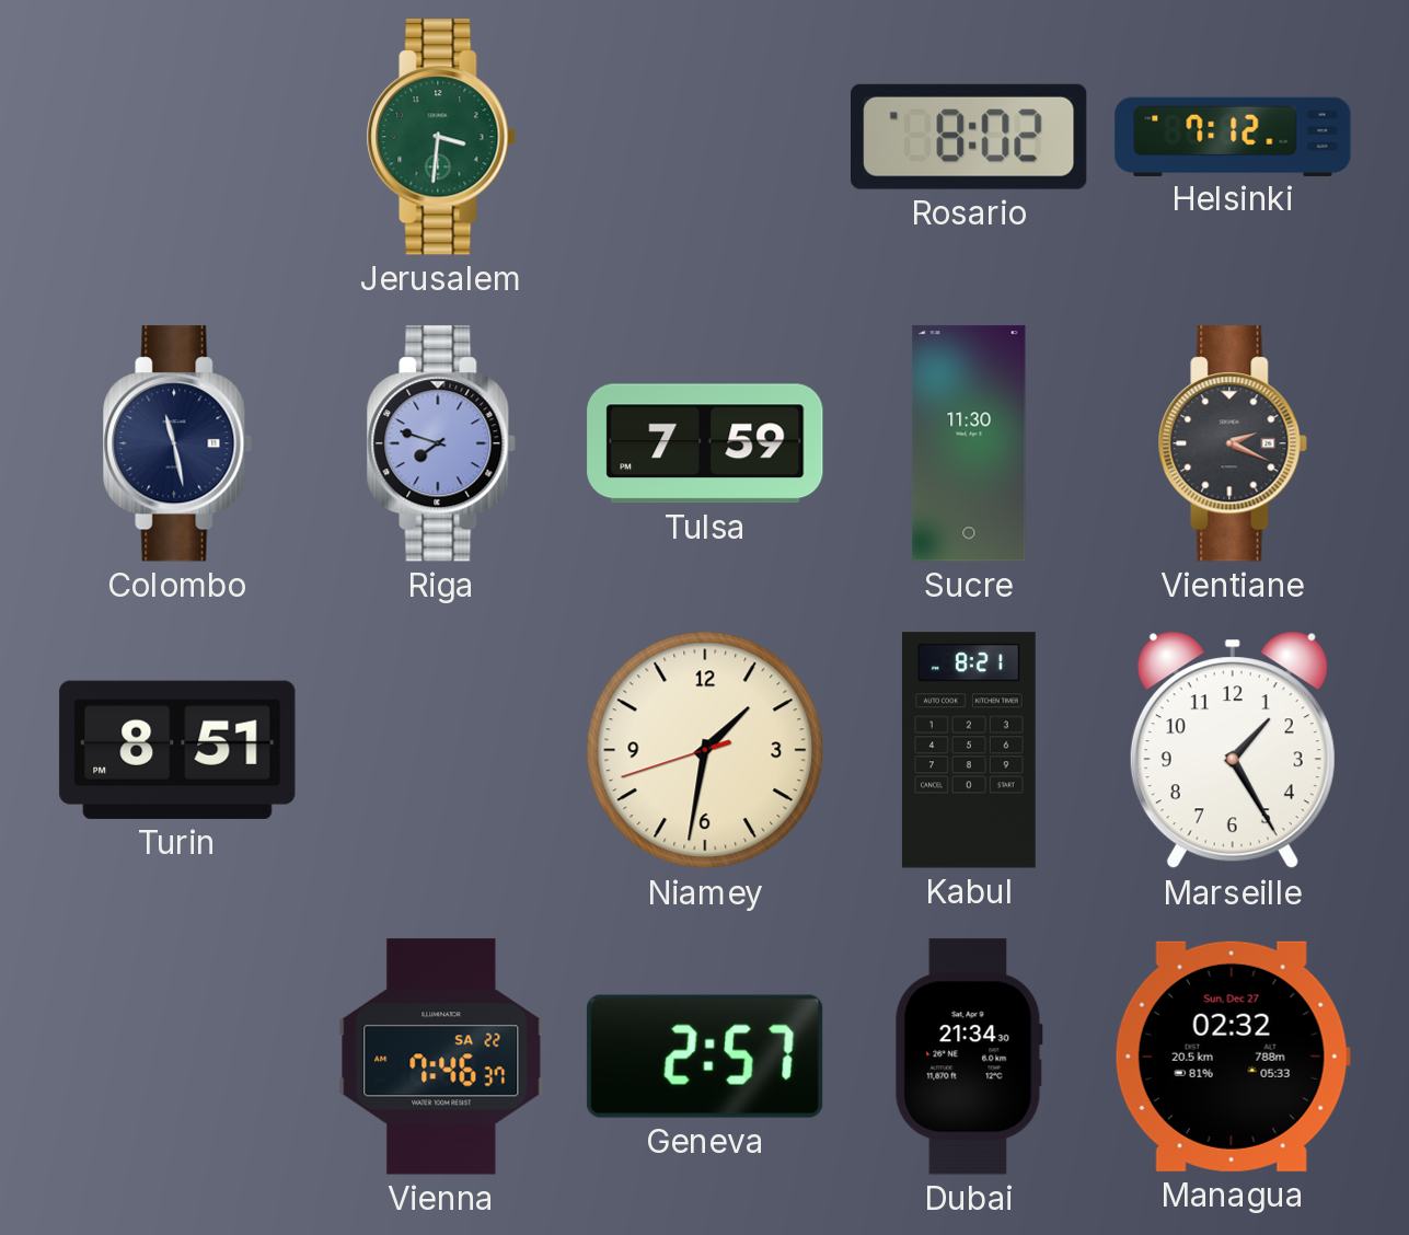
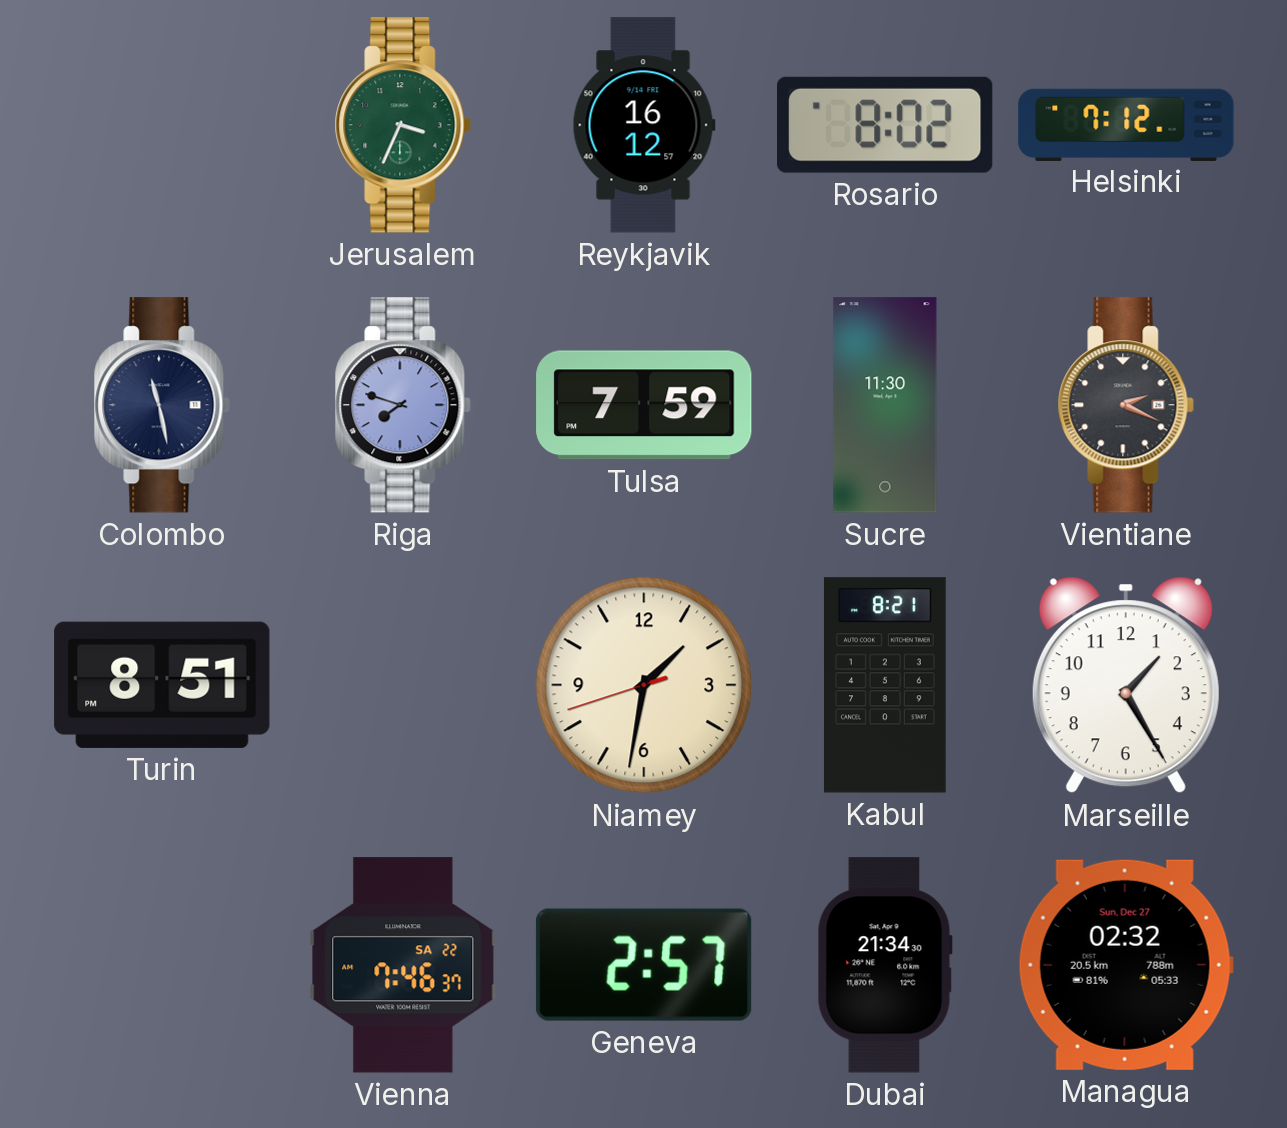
Jerusalem: 3:31 -> 3:34
Reykjavik: none -> 16:12
